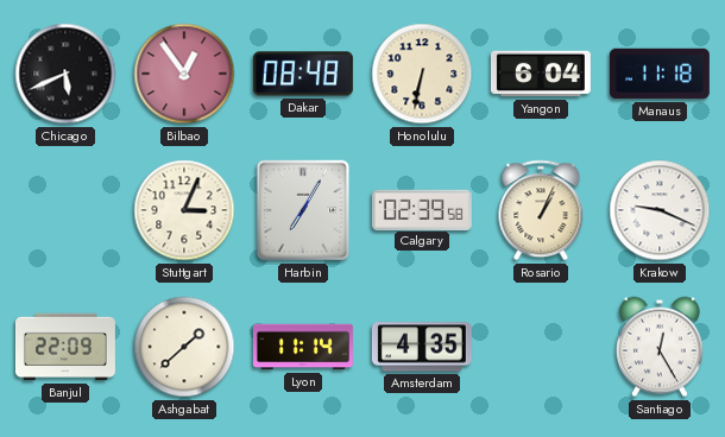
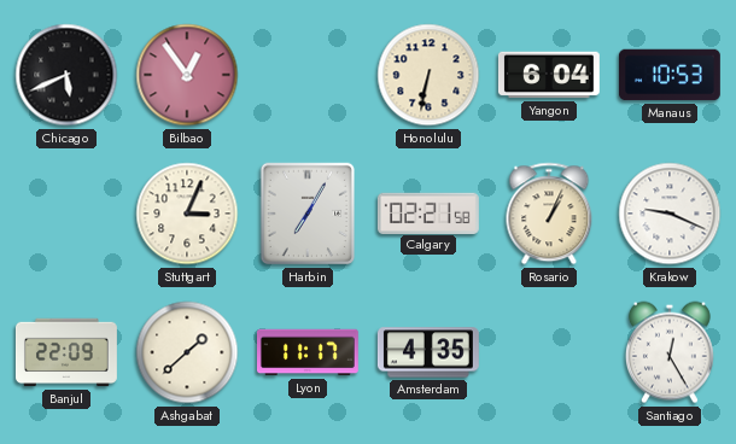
Dakar: 08:48 -> none
Manaus: 11:18 -> 10:53
Calgary: 02:39 -> 02:21
Lyon: 11:14 -> 11:17
